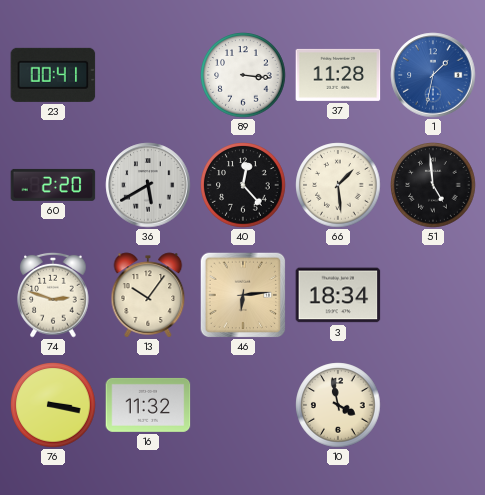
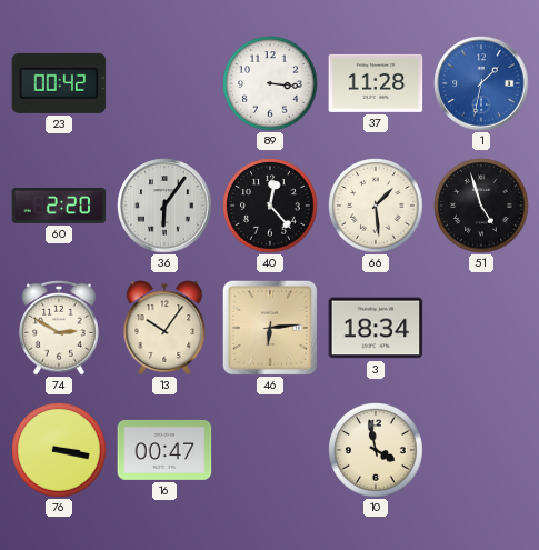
23: 00:41 -> 00:42
36: 5:40 -> 6:06
51: 4:59 -> 4:57
74: 2:48 -> 2:50
16: 11:32 -> 00:47
